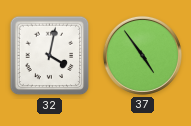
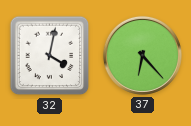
37: 4:54 -> 6:23
